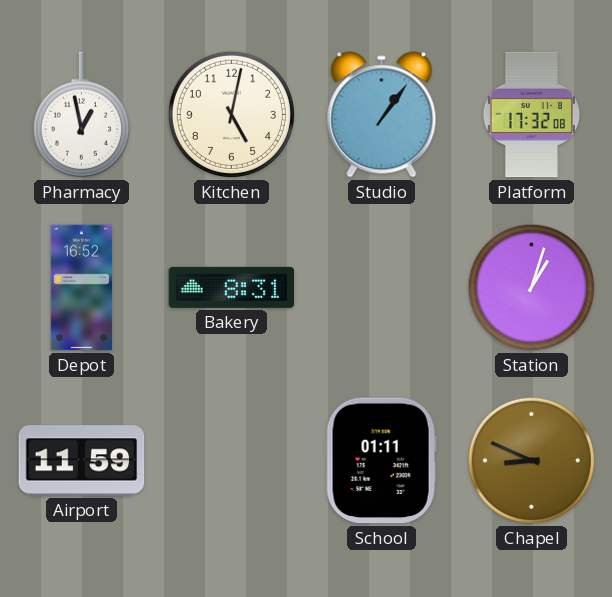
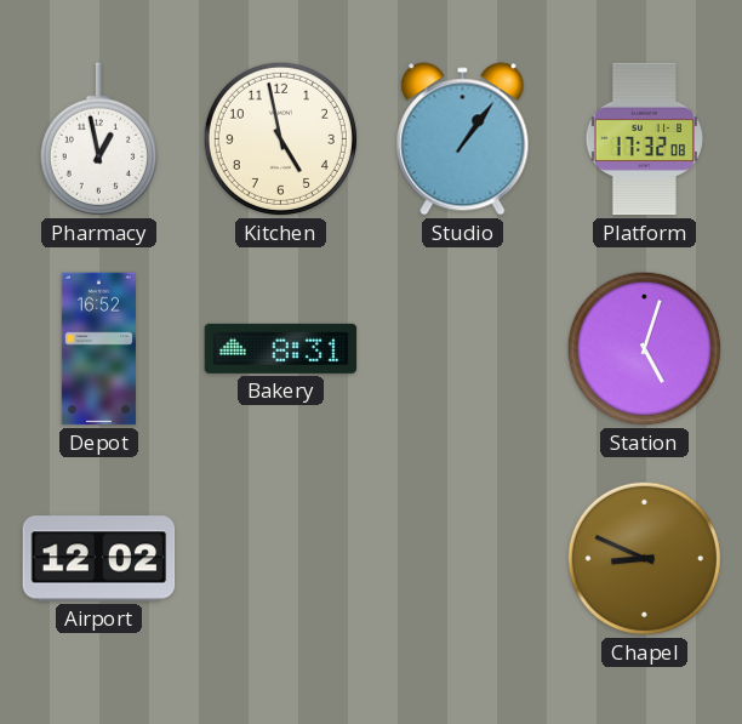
Kitchen: 5:02 -> 4:58
Station: 1:03 -> 5:03
Airport: 11:59 -> 12:02
School: 01:11 -> none
